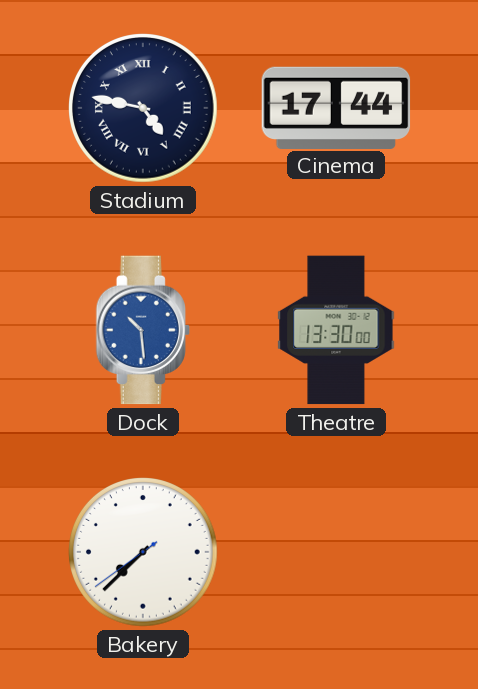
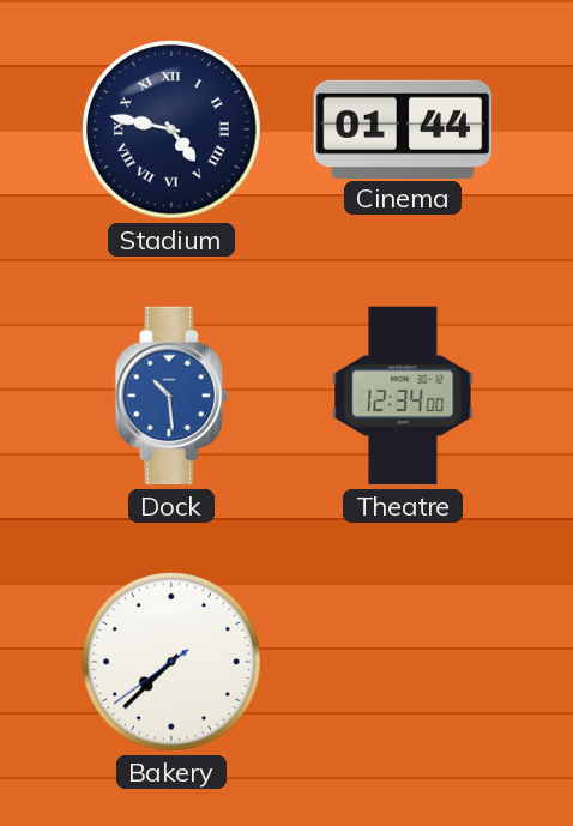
Cinema: 17:44 -> 01:44
Theatre: 13:30 -> 12:34
